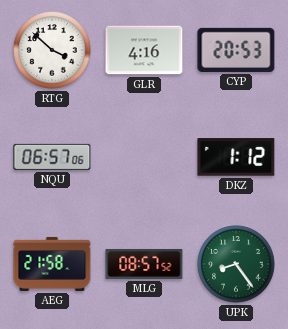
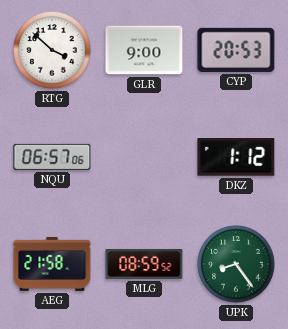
GLR: 4:16 -> 9:00
MLG: 08:57 -> 08:59
